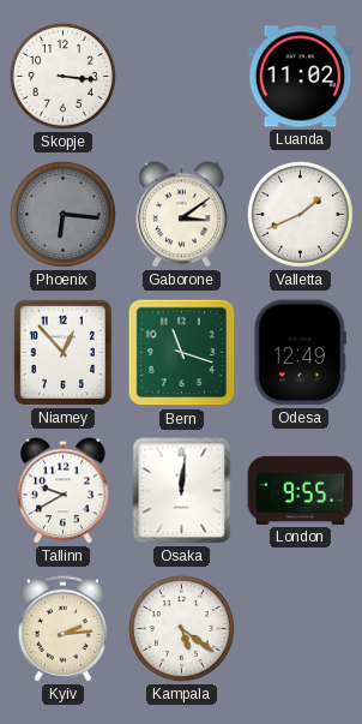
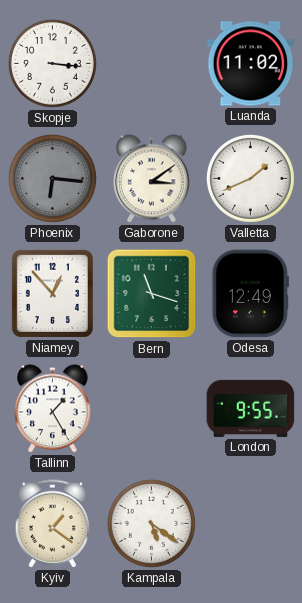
Tallinn: 9:40 -> 1:25
Osaka: 12:01 -> none
Kyiv: 2:14 -> 1:21
